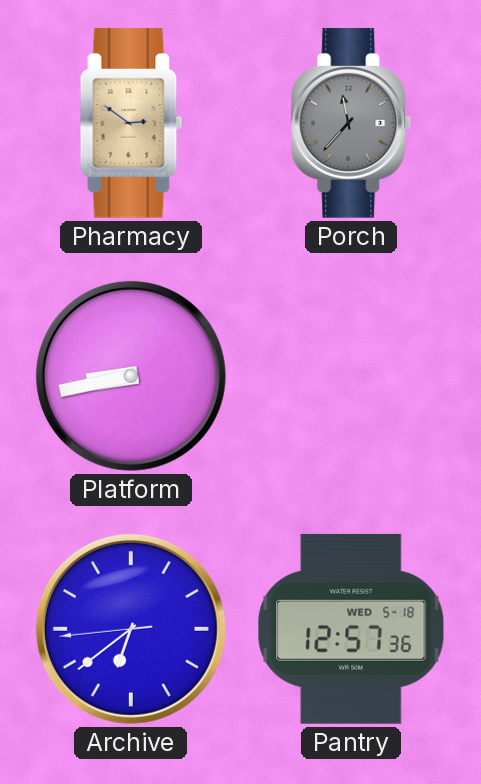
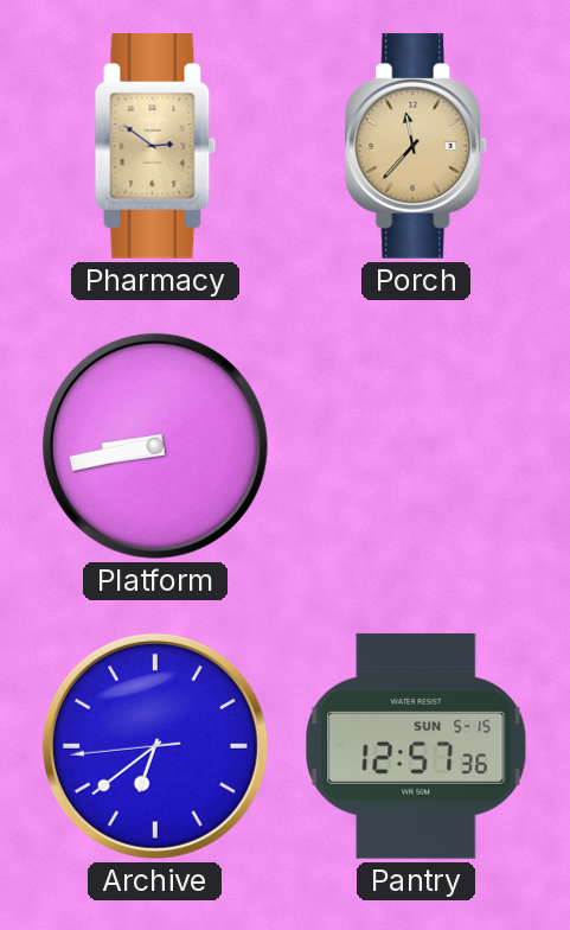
Porch dial: grey -> champagne
Pantry date: WED 5-18 -> SUN 5-15
